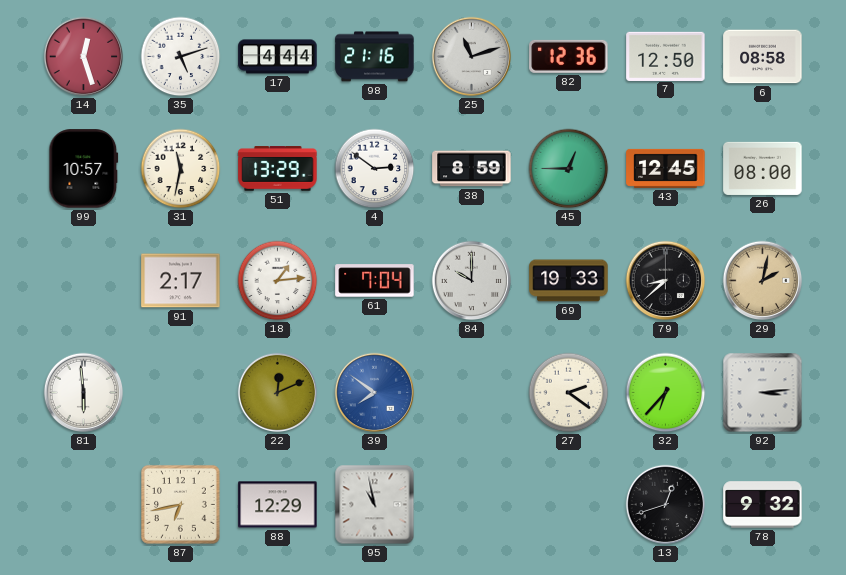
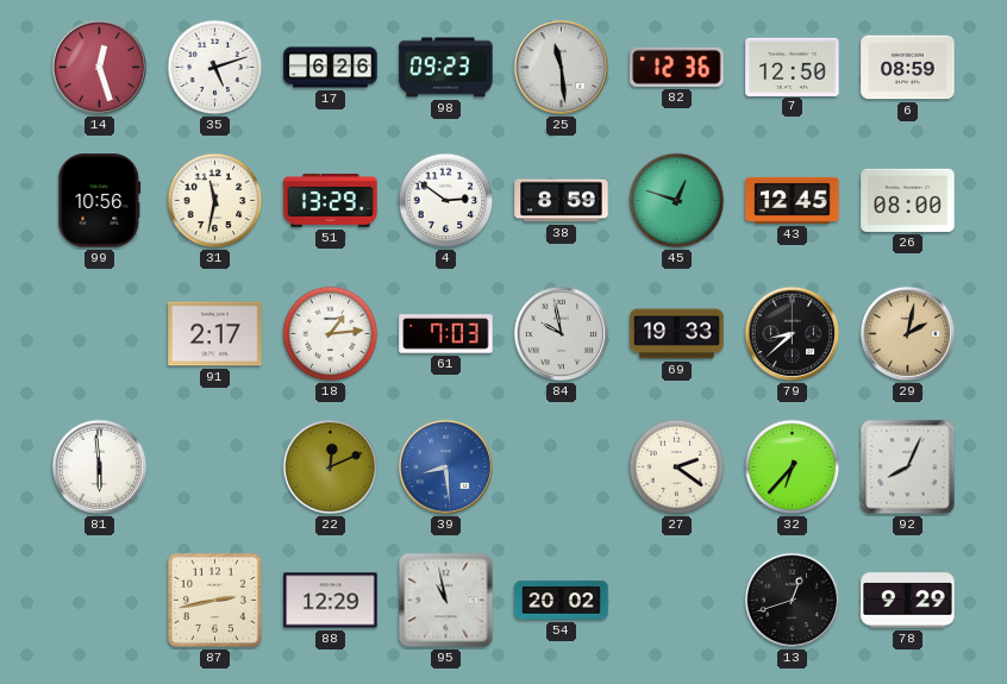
17: 4:44 -> 6:26
98: 21:16 -> 09:23
25: 11:12 -> 11:29
6: 08:58 -> 08:59
99: 10:57 -> 10:56
45: 12:45 -> 12:48
61: 7:04 -> 7:03
84: 10:00 -> 9:58
39: 7:51 -> 8:29
92: 3:14 -> 8:04
87: 6:43 -> 2:43
54: none -> 20:02
78: 9:32 -> 9:29
